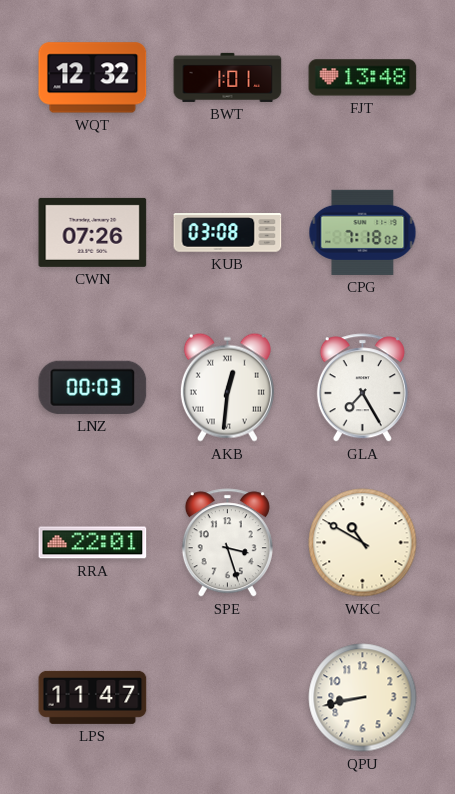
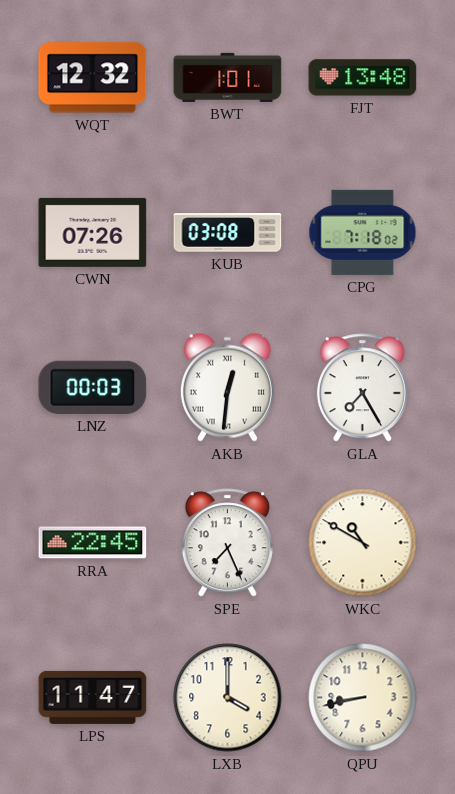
RRA: 22:01 -> 22:45
SPE: 3:27 -> 7:26
LXB: none -> 4:00
